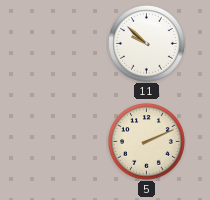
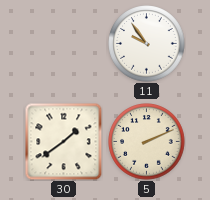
11: 9:52 -> 9:54
30: none -> 1:39
